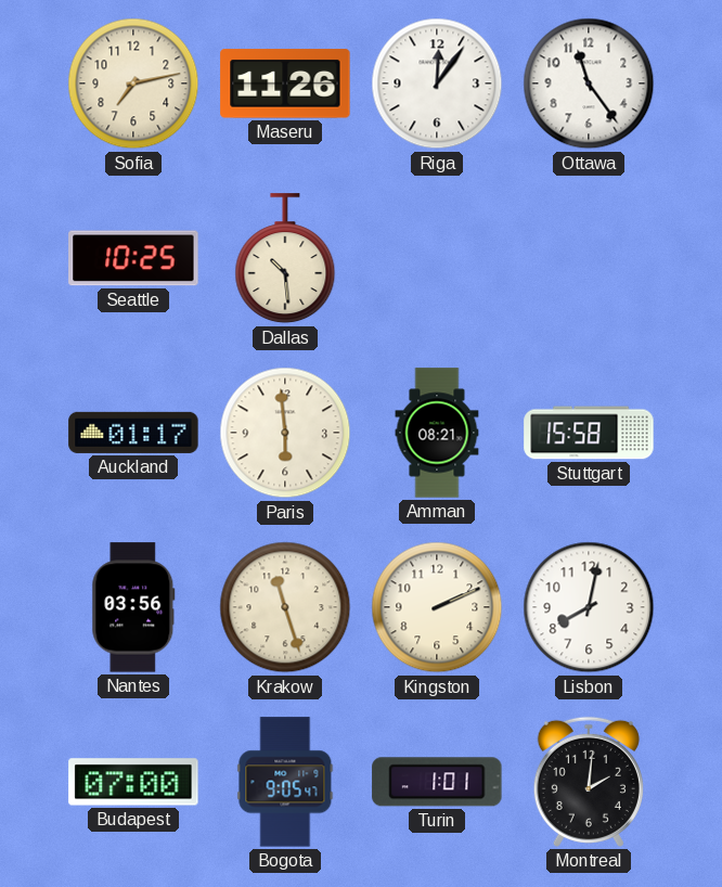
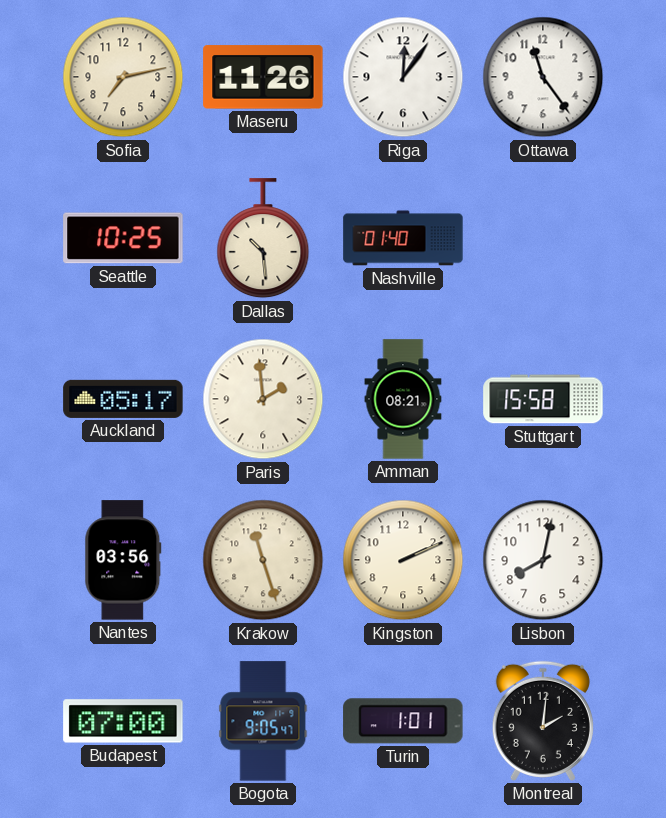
Nashville: none -> 01:40
Auckland: 01:17 -> 05:17
Paris: 5:59 -> 1:59
